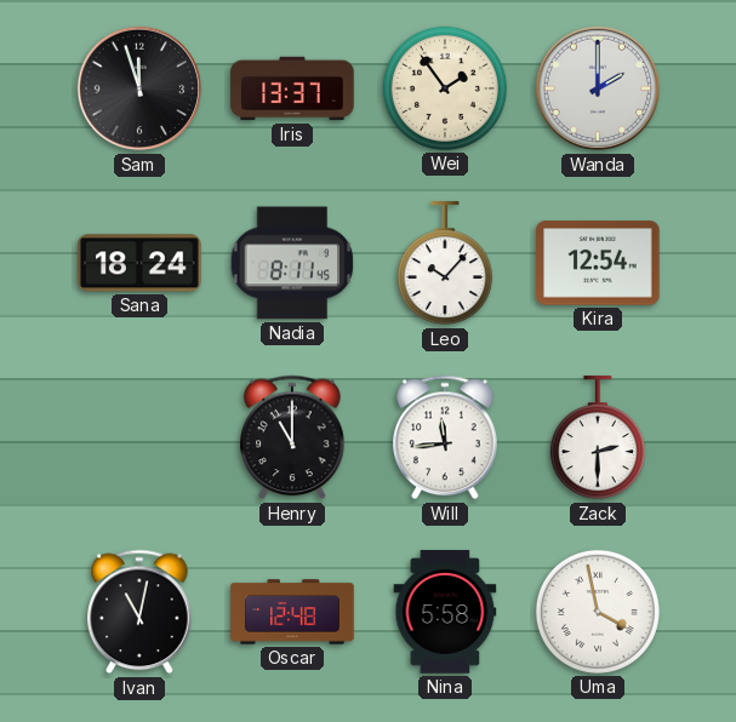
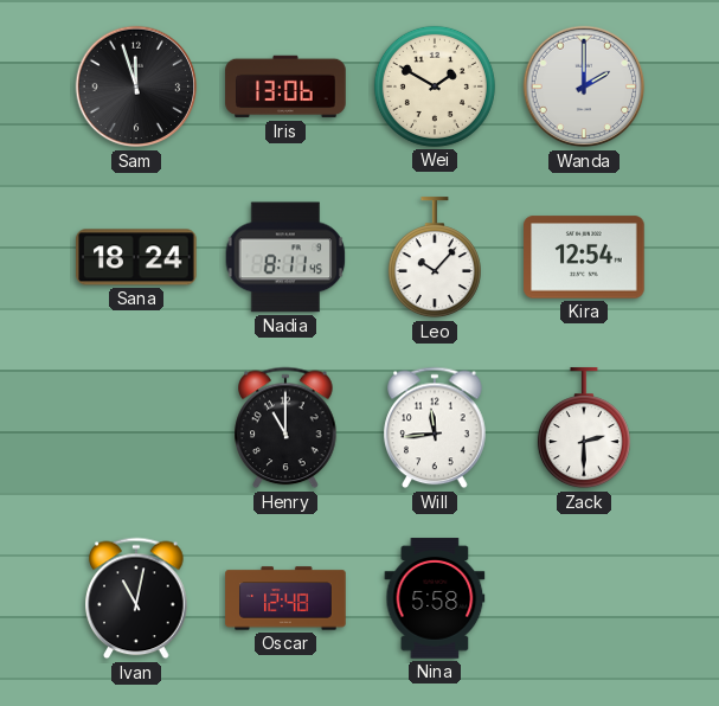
Iris: 13:37 -> 13:06
Wei: 1:54 -> 1:50
Uma: 3:58 -> none
